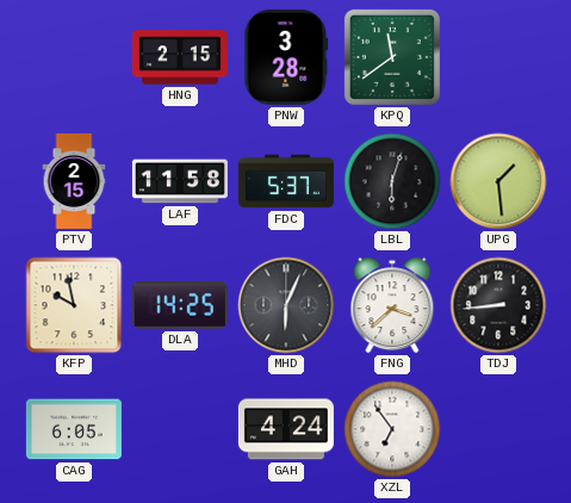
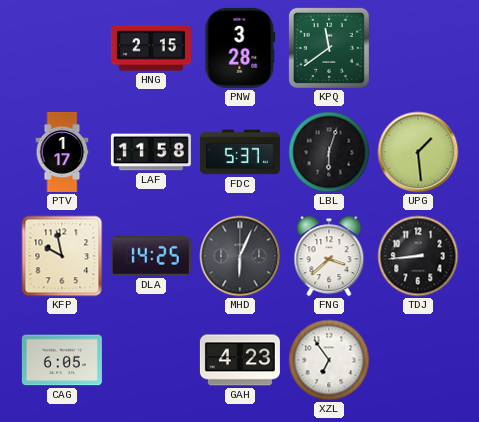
PTV: 2:15 -> 1:17
GAH: 4:24 -> 4:23
